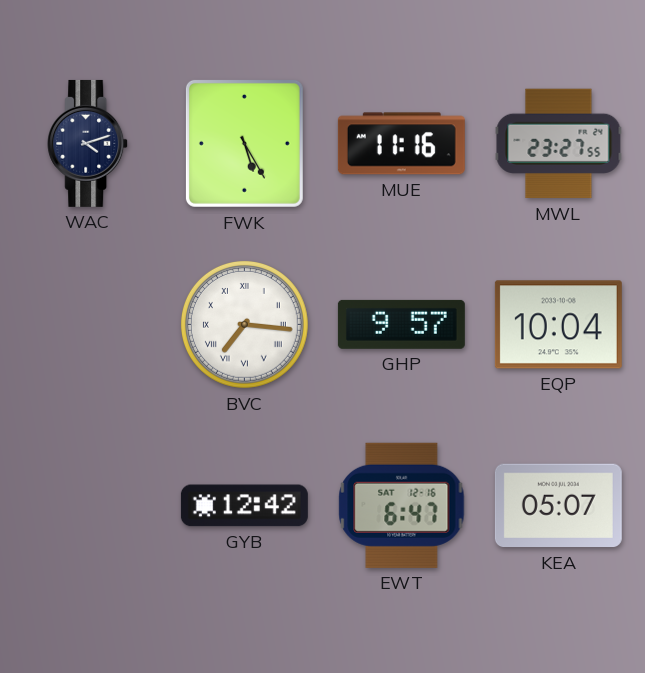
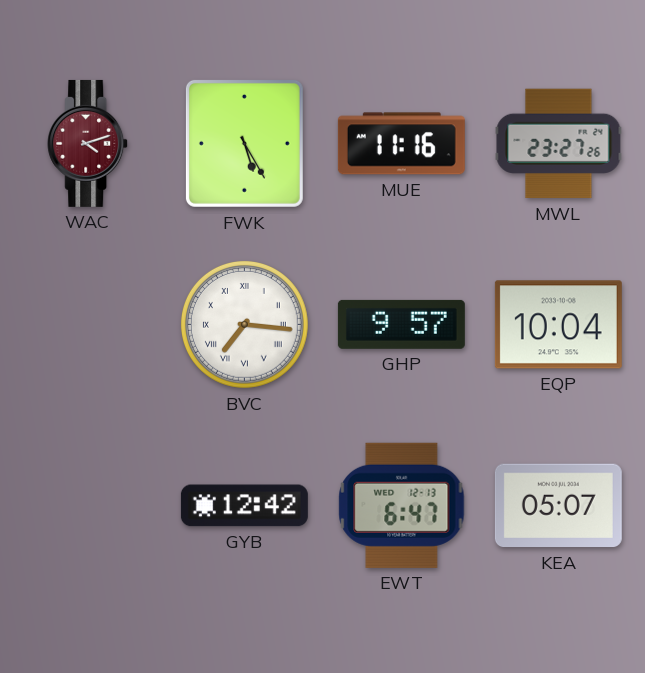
WAC dial: navy -> burgundy
MWL: 23:27:55 -> 23:27:26
EWT date: SAT 12-16 -> WED 12-13
